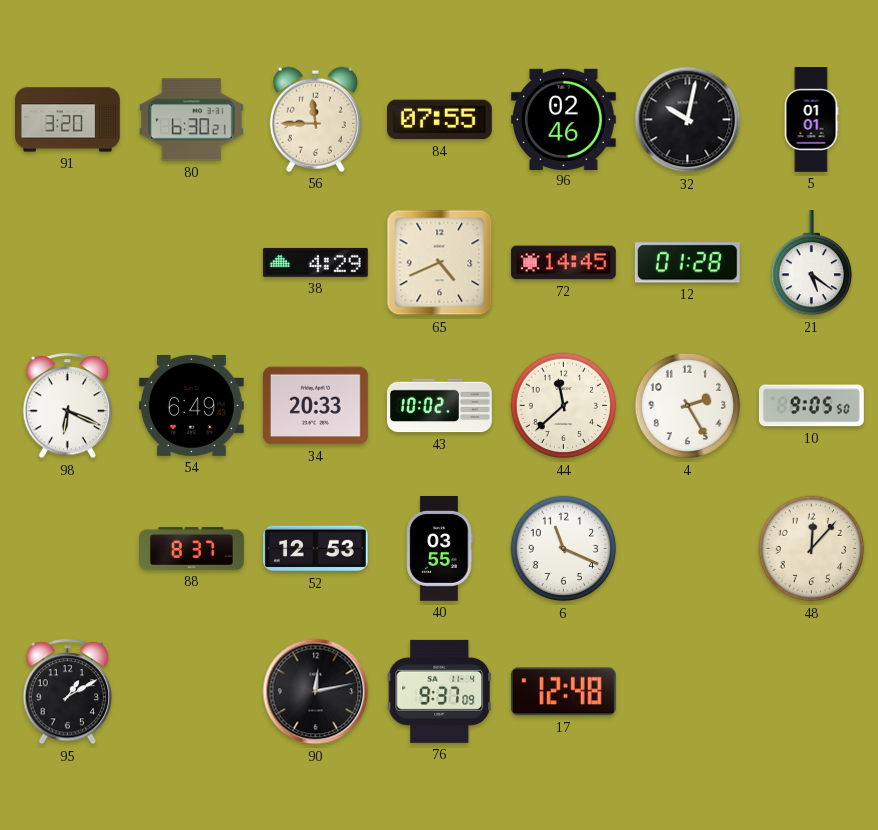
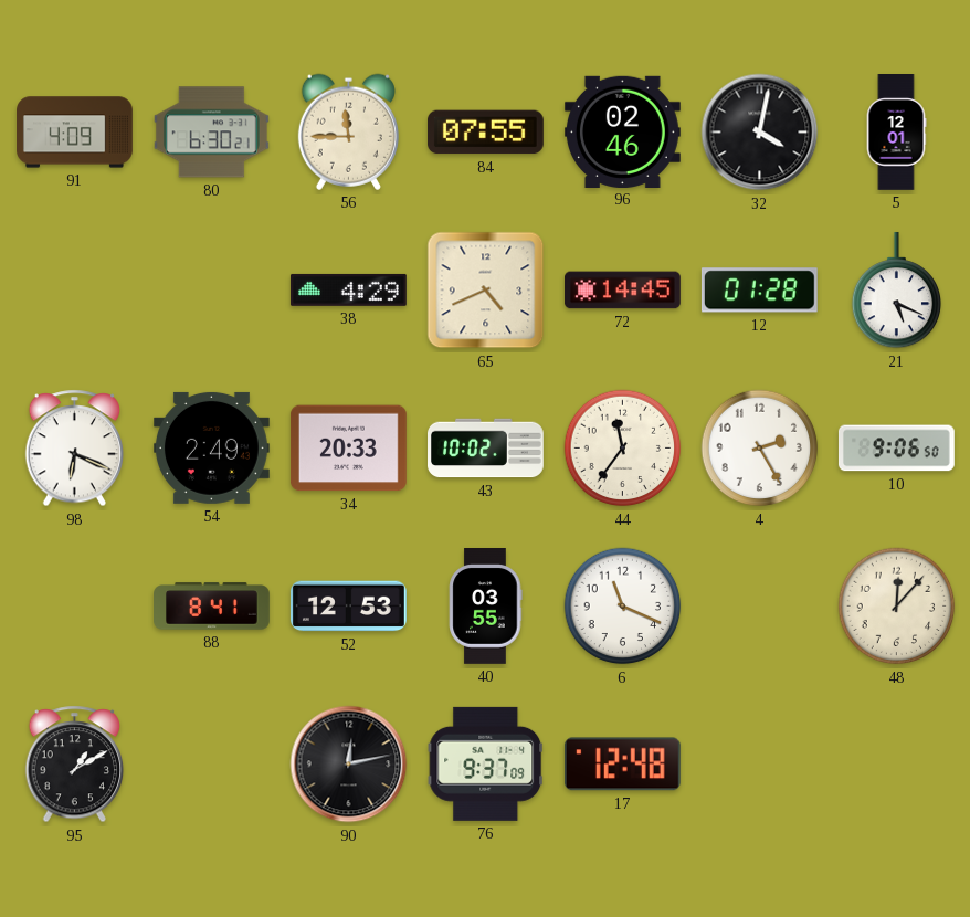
91: 3:20 -> 4:09
32: 10:02 -> 4:02
5: 01:01 -> 12:01
21: 5:21 -> 5:19
54: 6:49 -> 2:49
44: 11:38 -> 11:36
10: 9:05 -> 9:06
88: 8:37 -> 8:41
